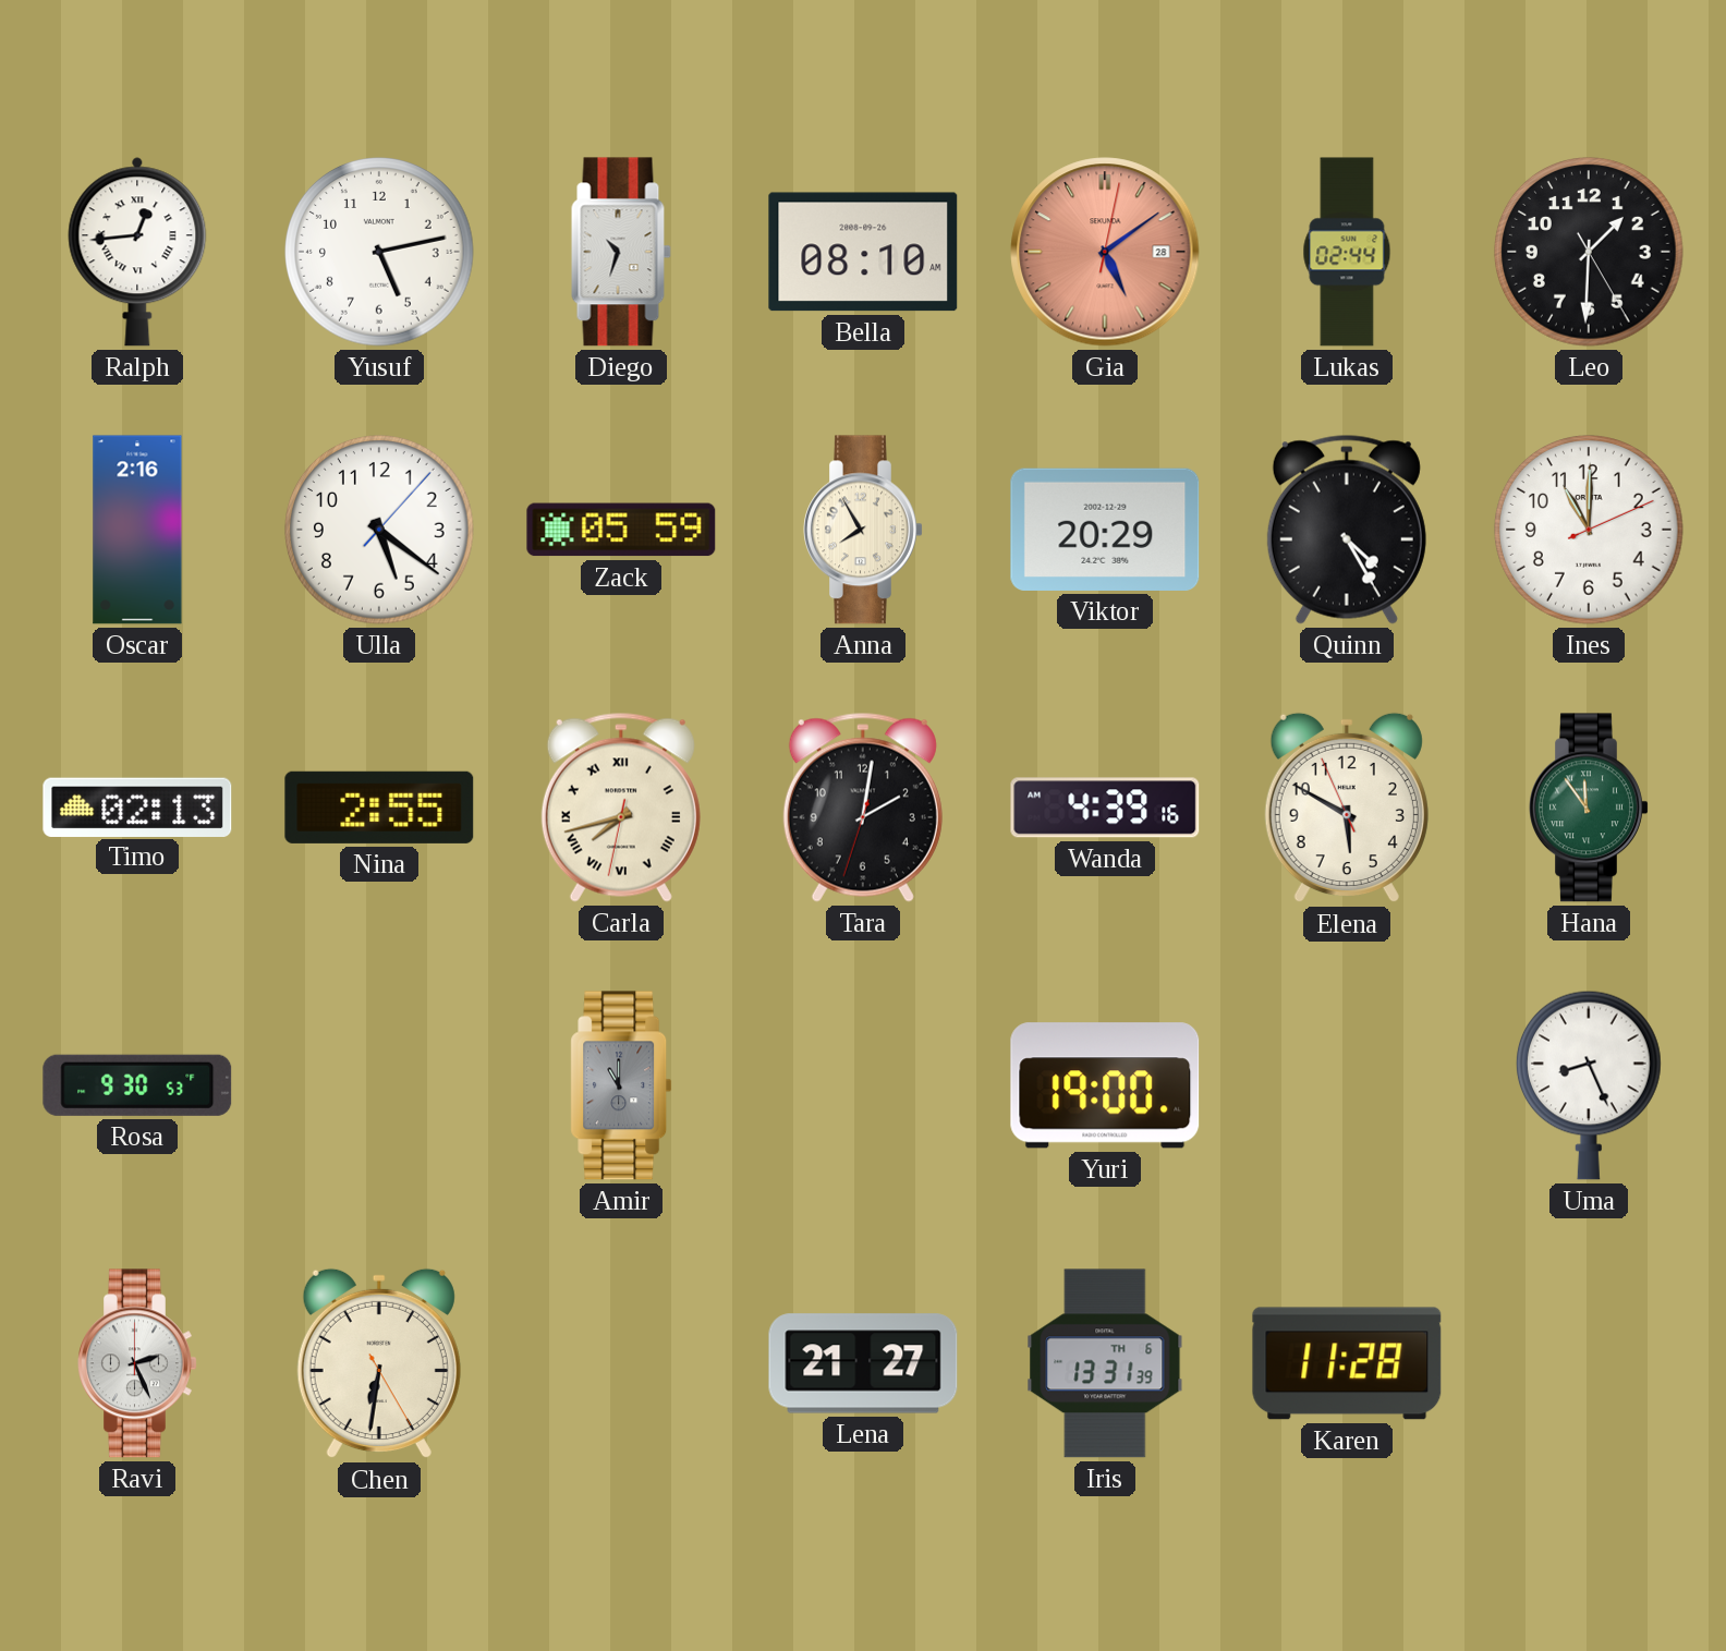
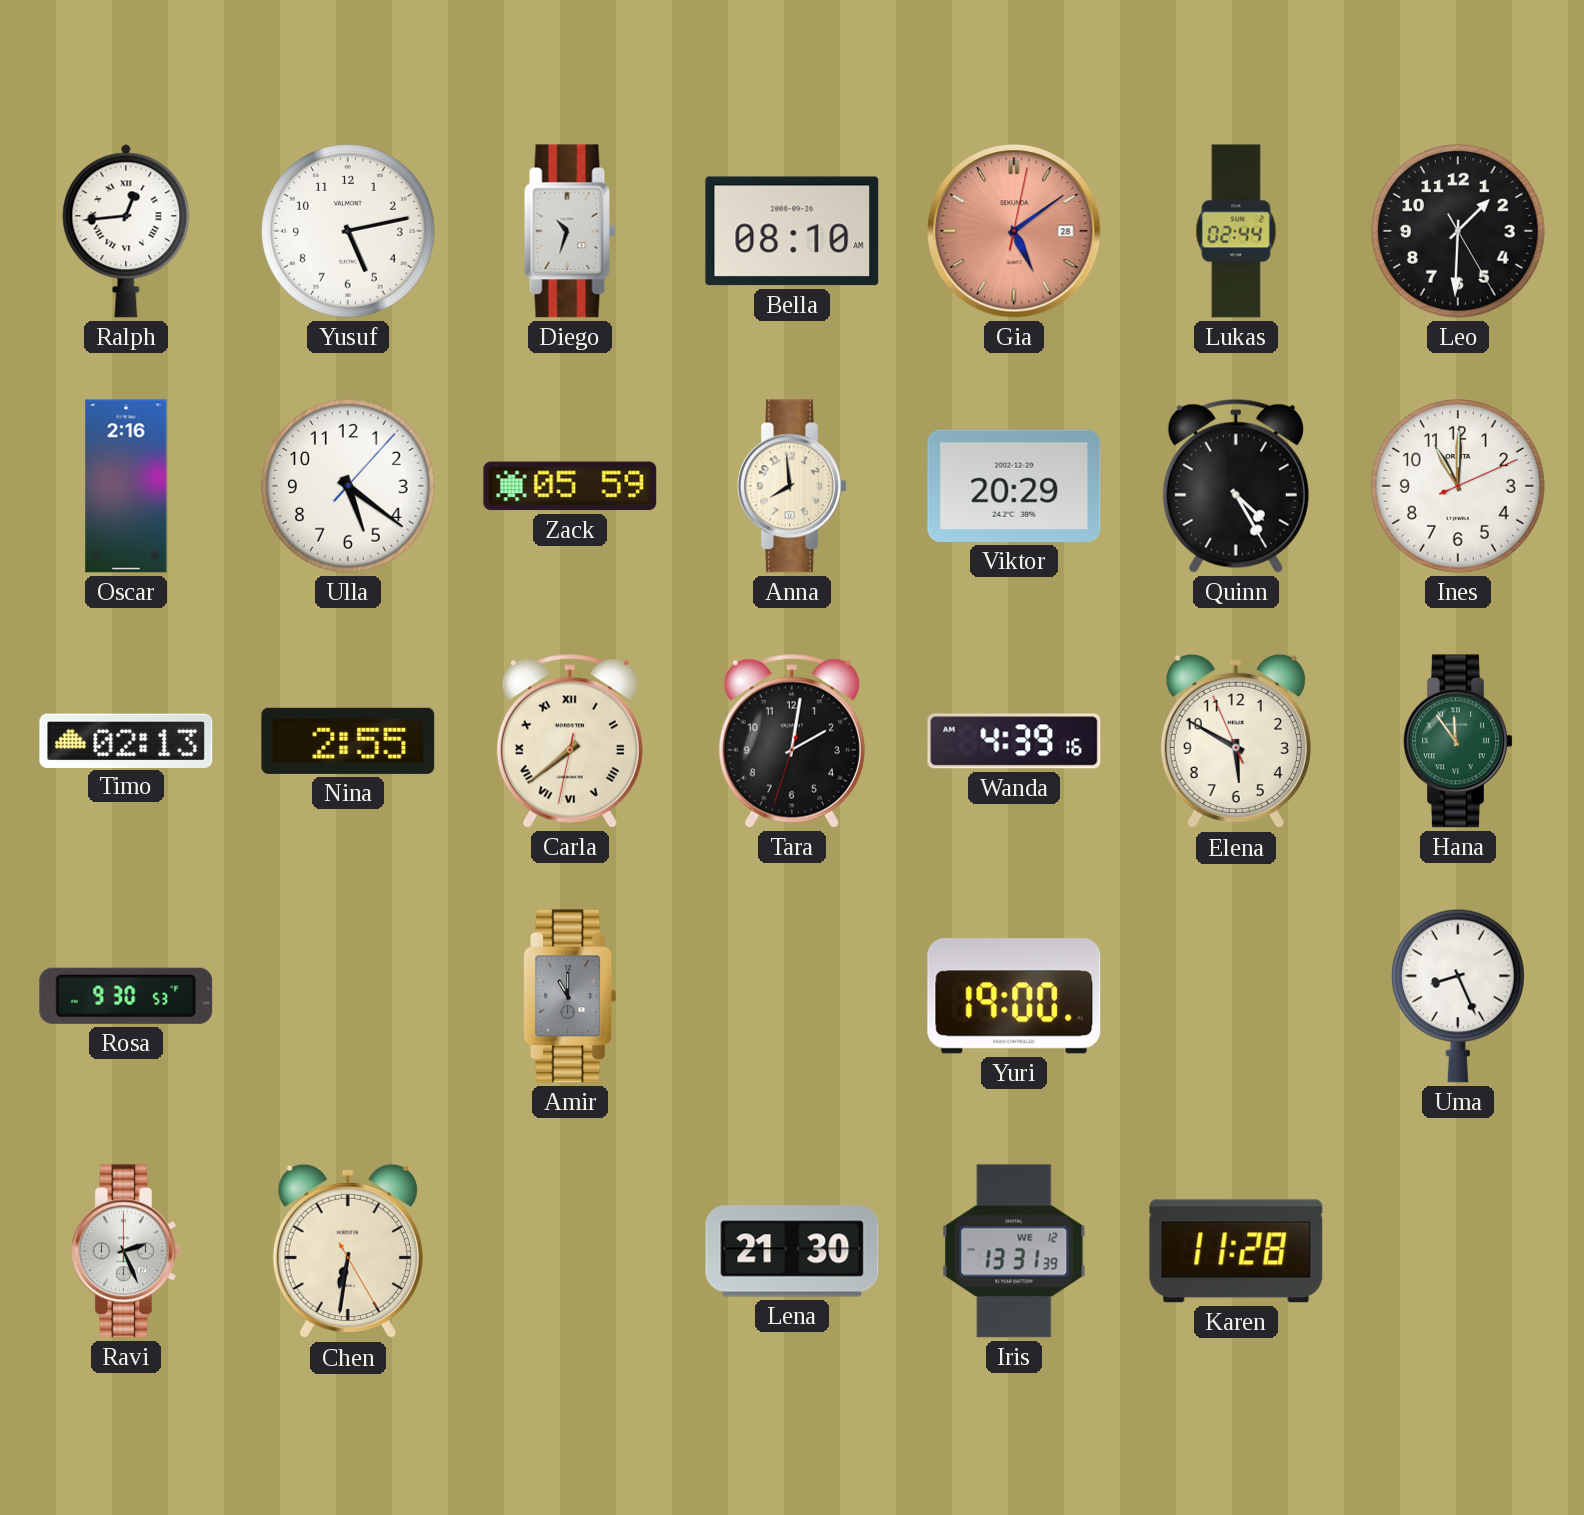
Anna: 7:55 -> 7:59
Carla: 7:42 -> 7:38
Lena: 21:27 -> 21:30
Iris date: TH 6 -> WE 12
